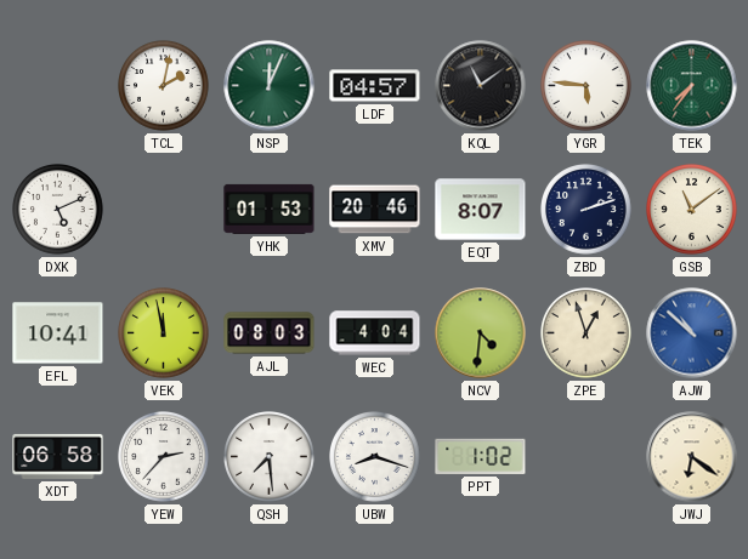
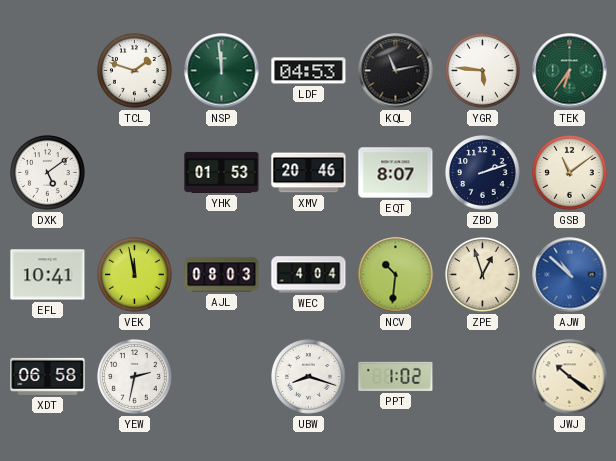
TCL: 2:02 -> 1:48
NSP: 12:04 -> 11:59
LDF: 04:57 -> 04:53
KQL: 11:09 -> 11:13
TEK: 7:36 -> 6:36
DXK: 5:11 -> 5:09
NCV: 4:31 -> 10:31
YEW: 2:37 -> 2:32
QSH: 7:29 -> none
JWJ: 6:21 -> 10:21
